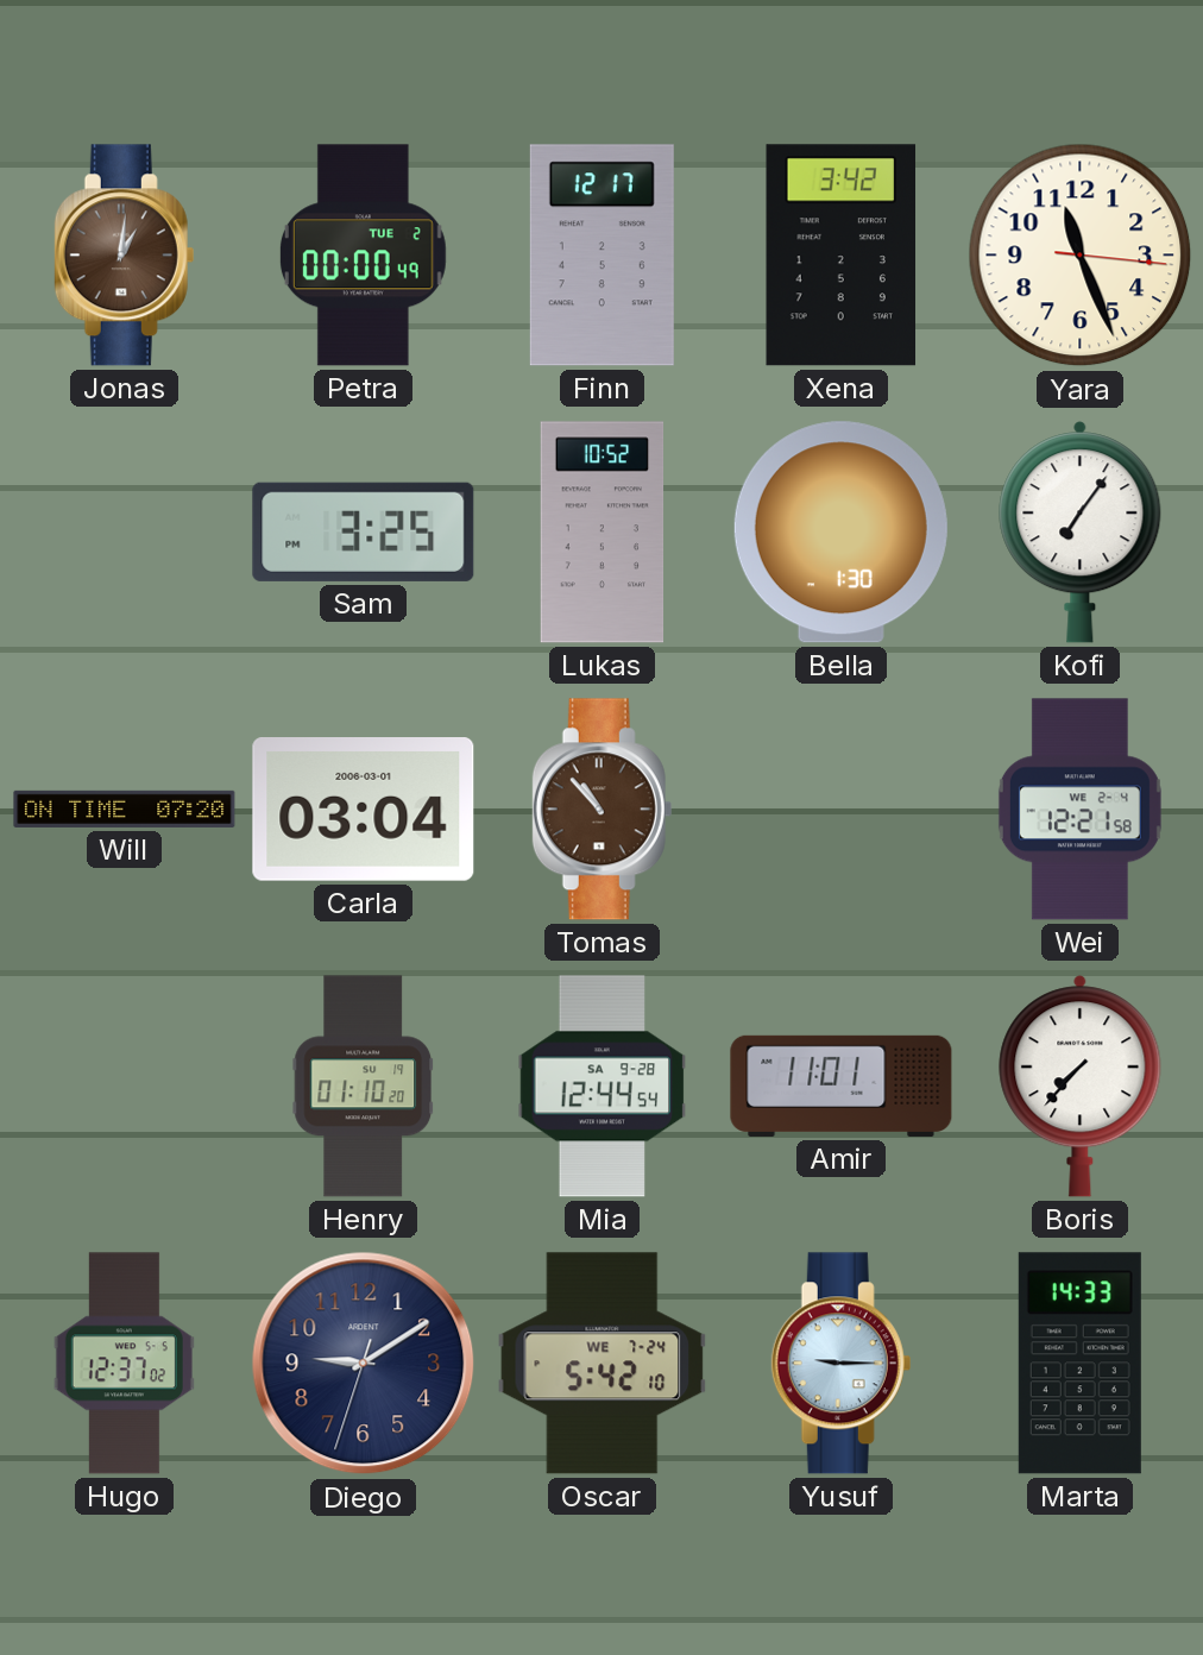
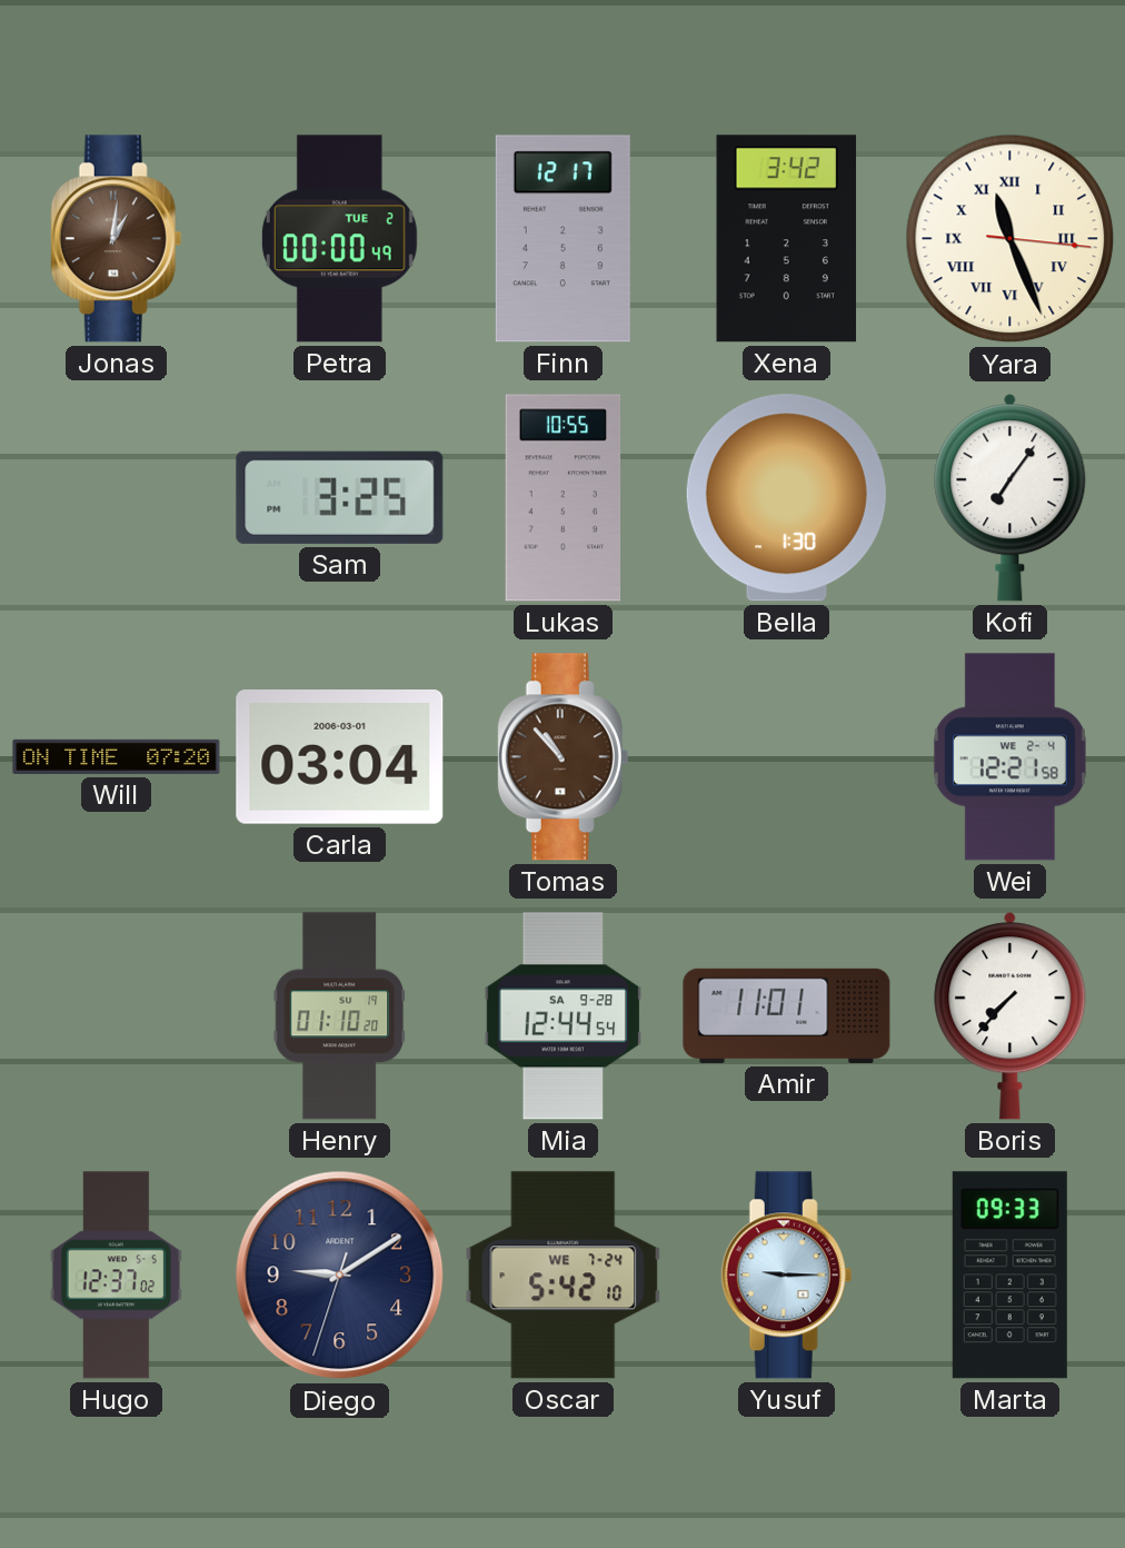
Yara numerals: Arabic -> Roman
Lukas: 10:52 -> 10:55
Marta: 14:33 -> 09:33
